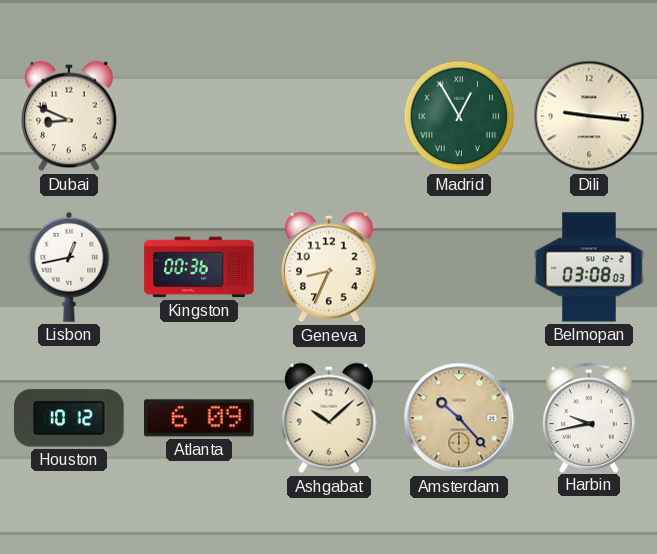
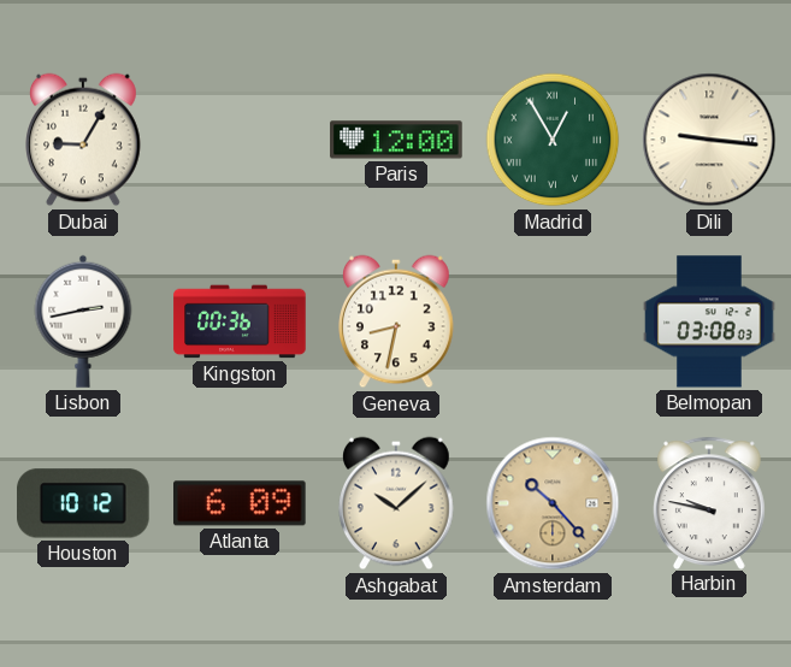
Dubai: 8:49 -> 9:05
Paris: none -> 12:00
Lisbon: 12:43 -> 2:43
Geneva: 8:34 -> 8:32
Harbin: 9:43 -> 9:47
